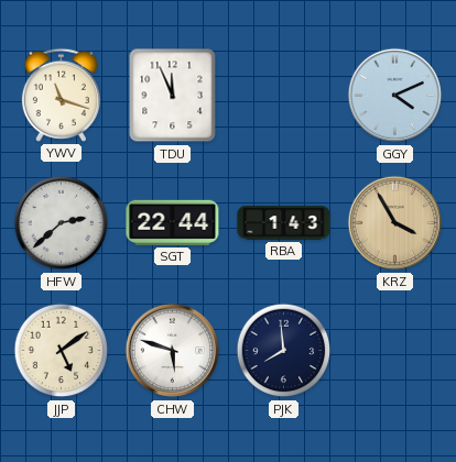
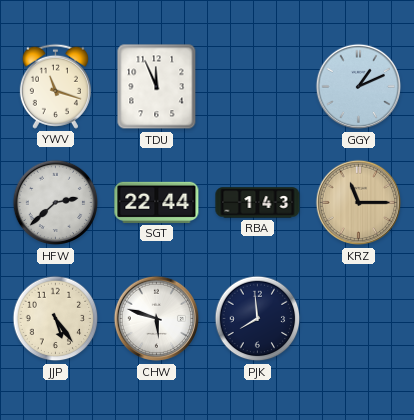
GGY: 4:11 -> 1:11
KRZ: 3:55 -> 11:15
JJP: 5:09 -> 5:24
